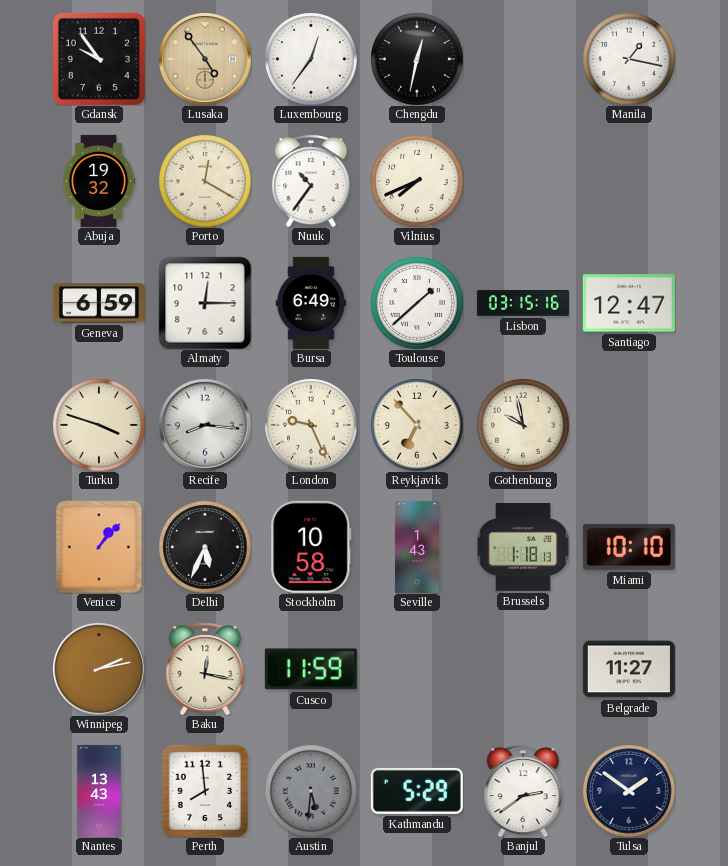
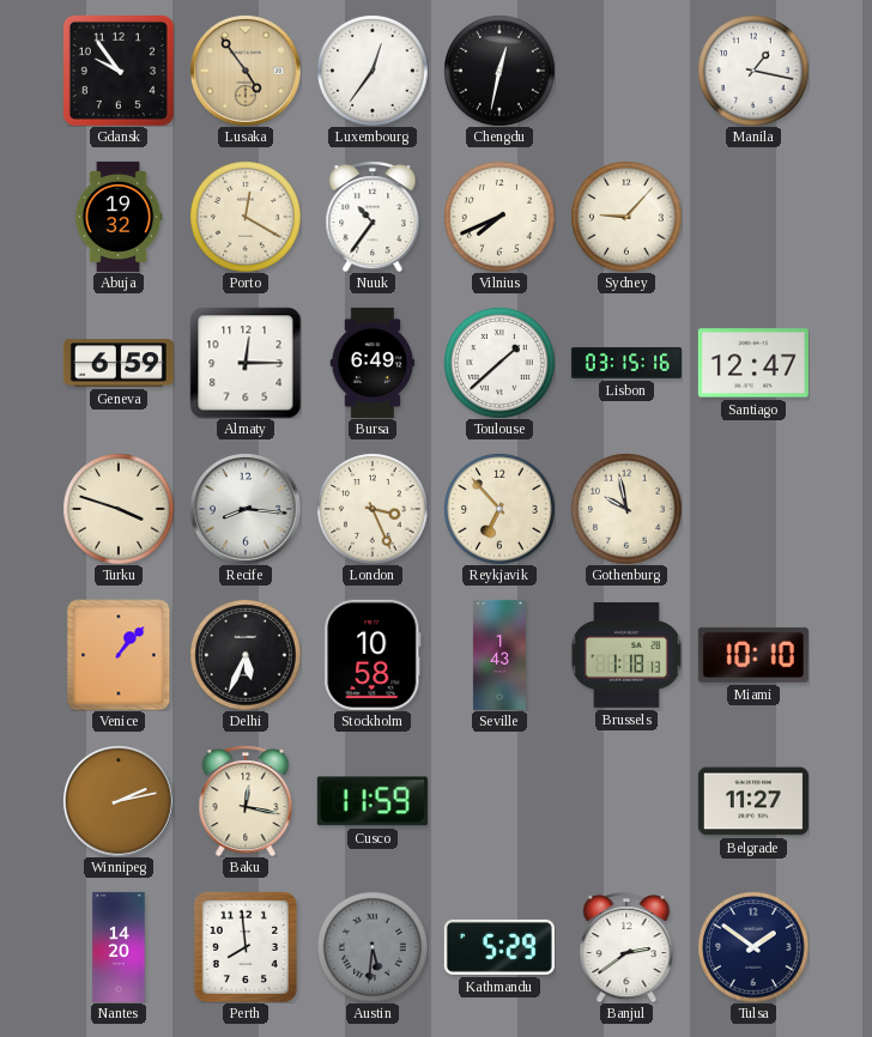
Sydney: none -> 9:07
London: 9:26 -> 3:26
Nantes: 13:43 -> 14:20
